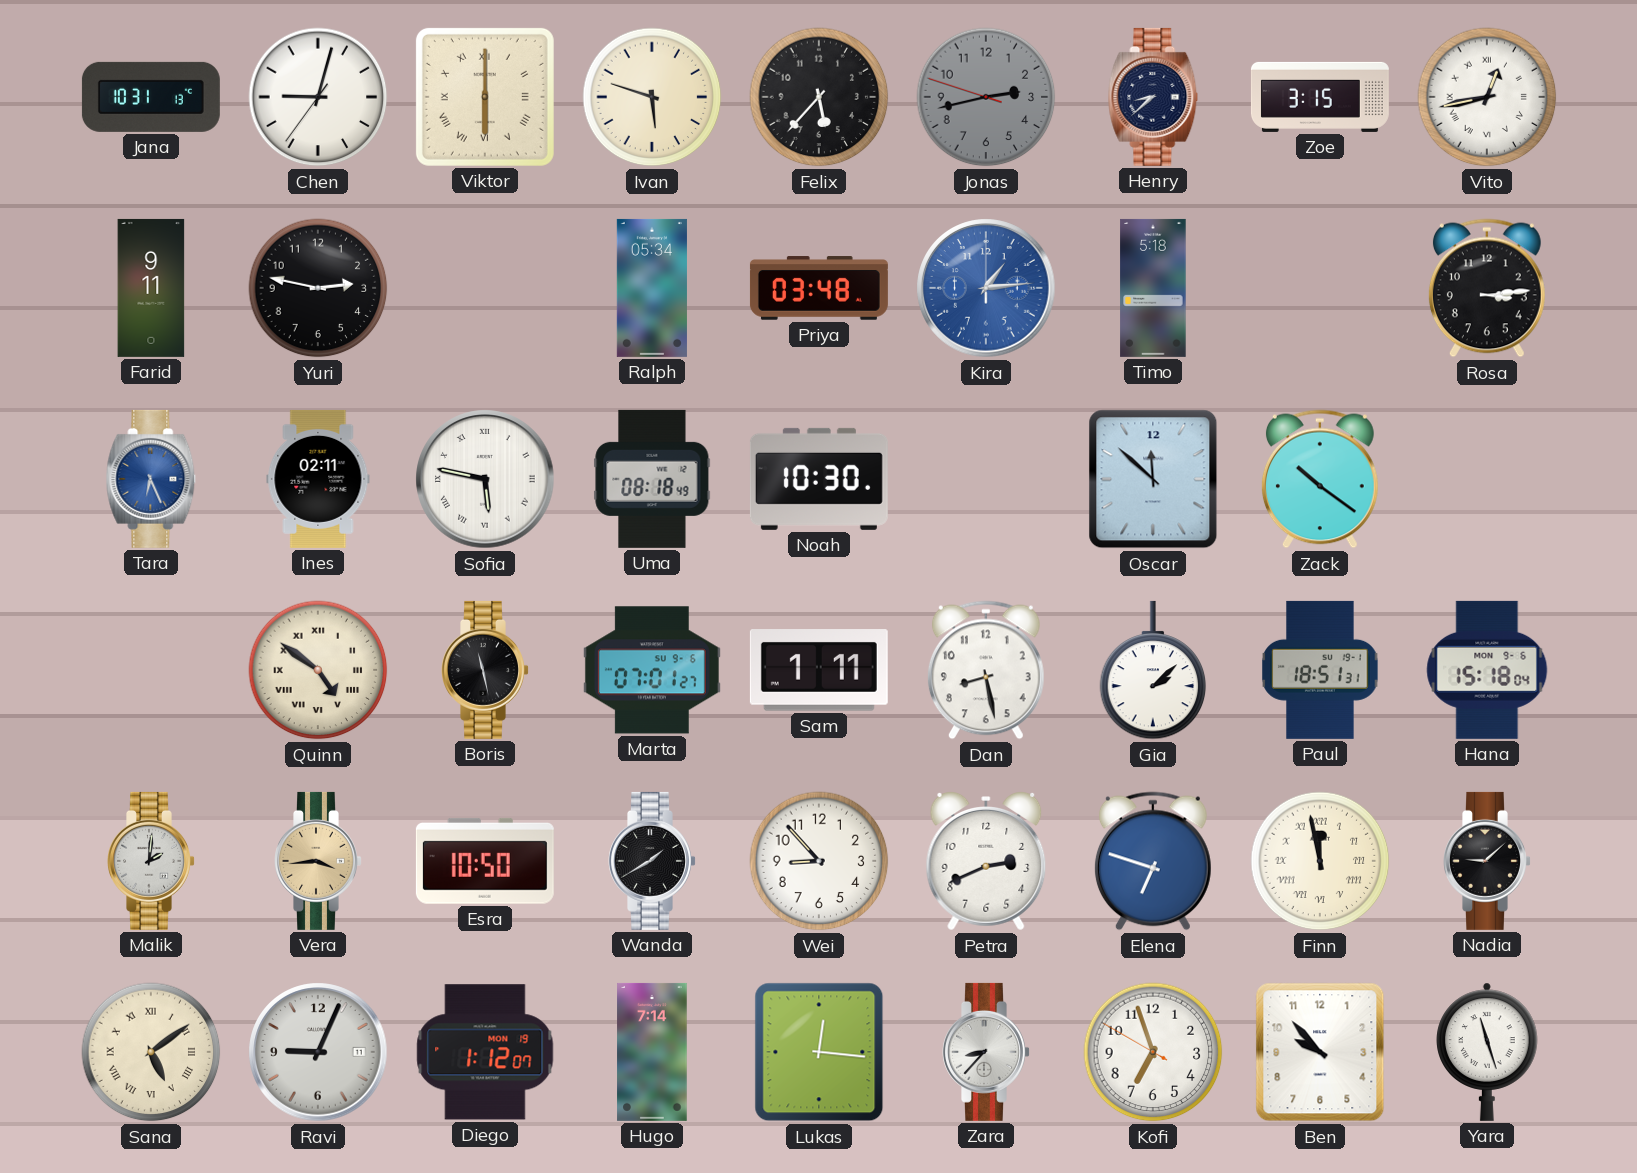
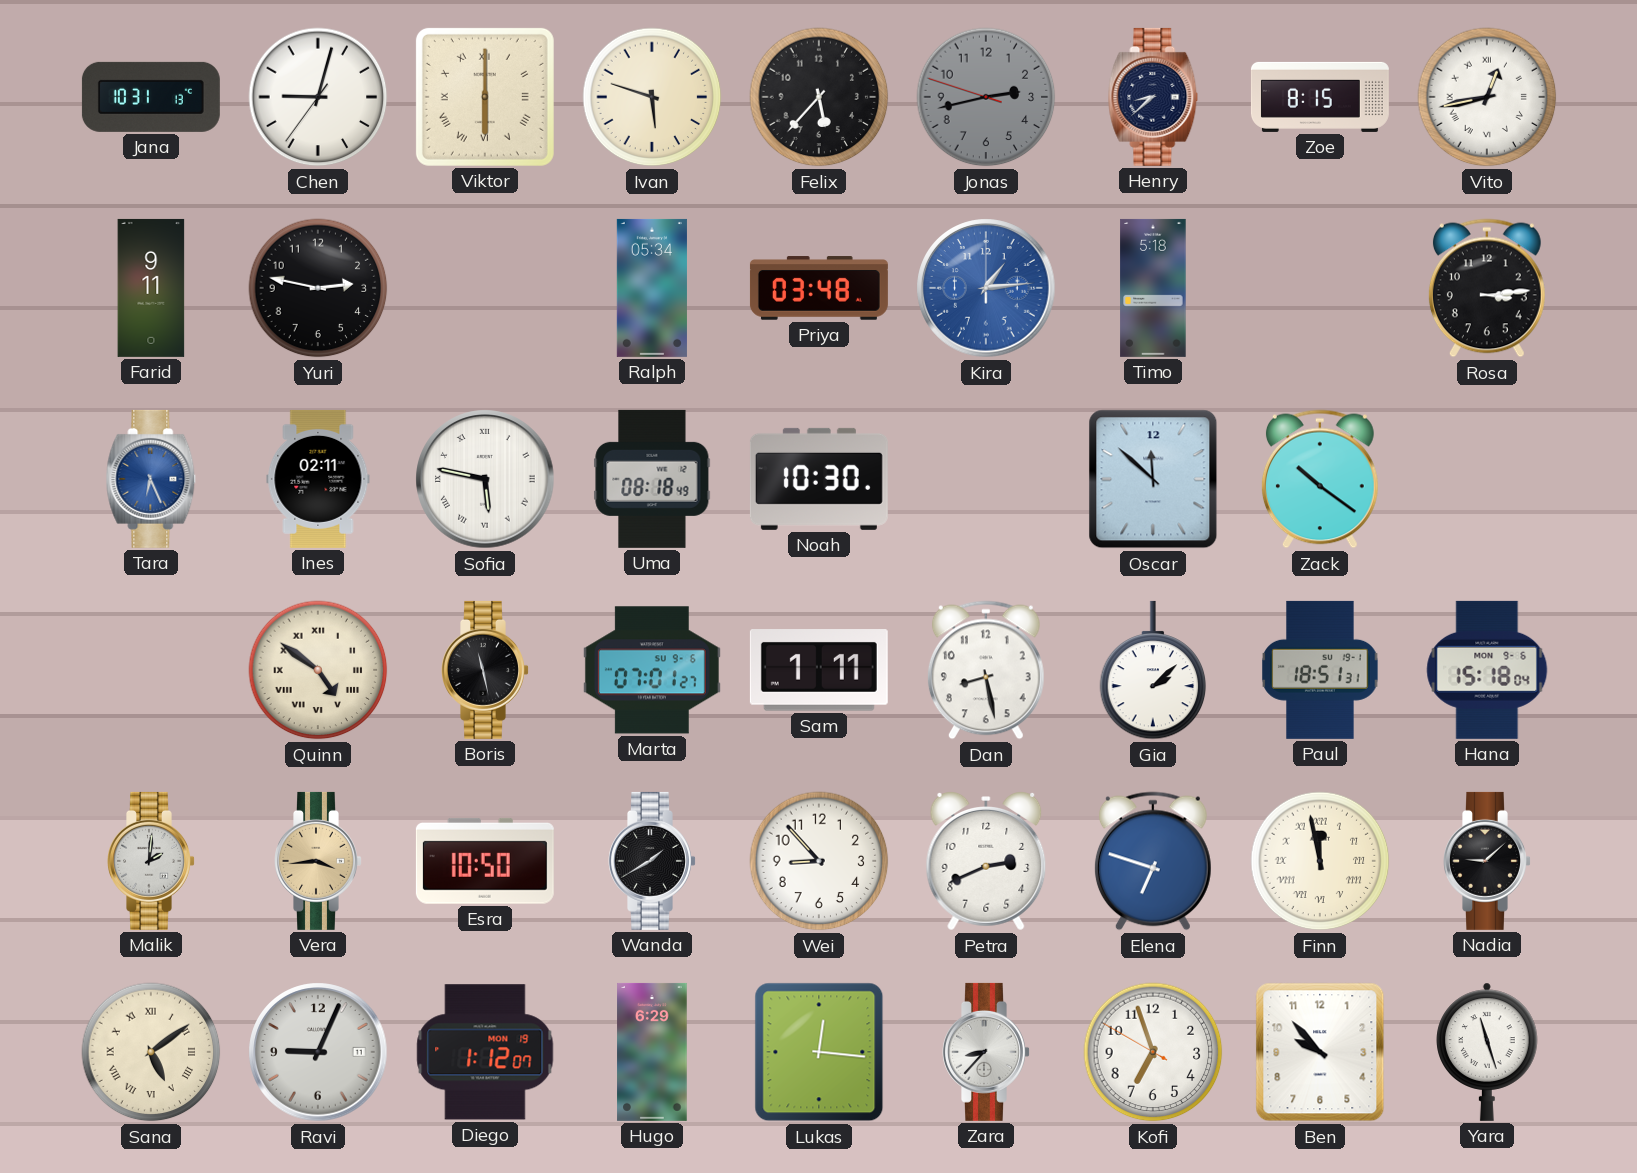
Zoe: 3:15 -> 8:15
Hugo: 7:14 -> 6:29
